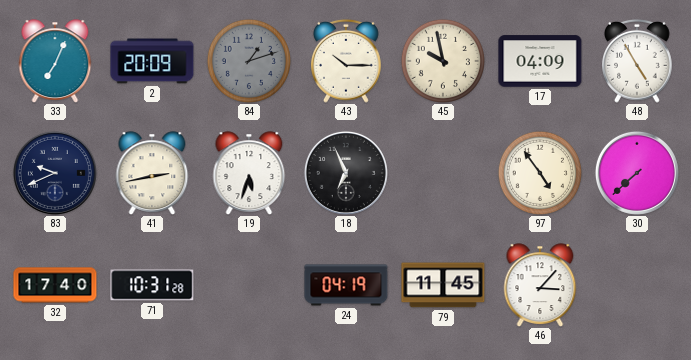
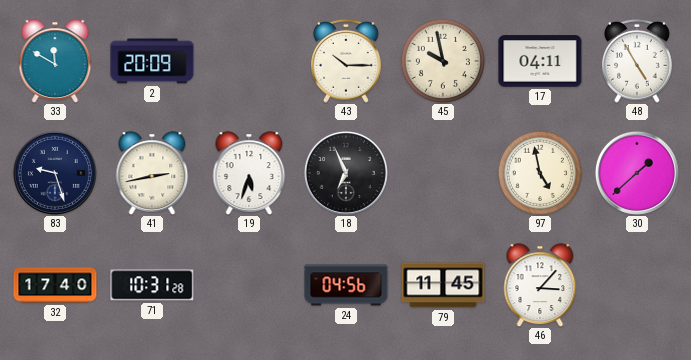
33: 7:04 -> 11:50
84: 1:12 -> none
17: 04:09 -> 04:11
83: 9:41 -> 9:27
97: 4:54 -> 4:58
30: 7:38 -> 1:38
24: 04:19 -> 04:56
